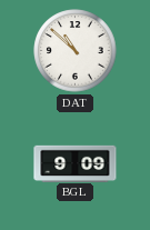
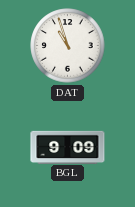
DAT: 10:52 -> 10:57
